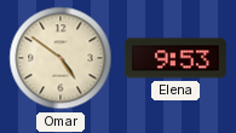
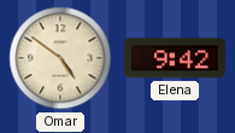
Elena: 9:53 -> 9:42
